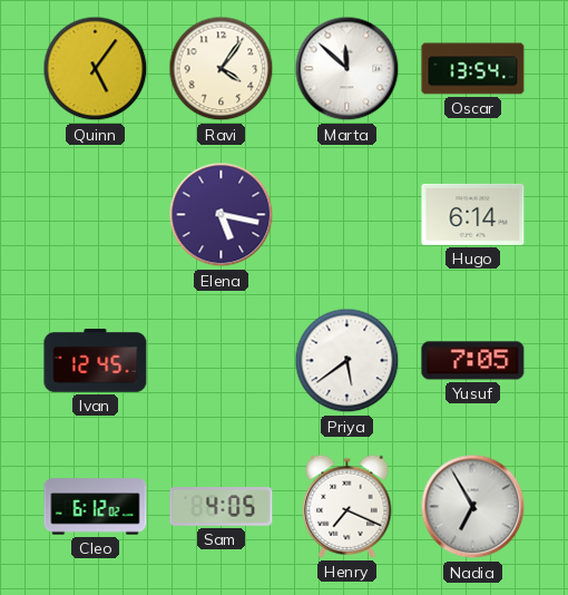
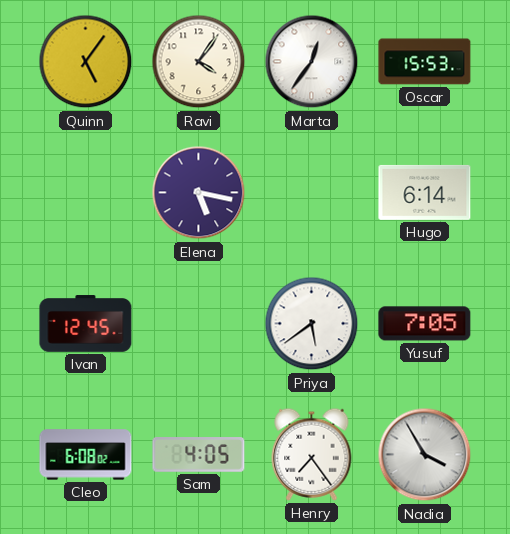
Marta: 11:52 -> 12:36
Oscar: 13:54 -> 15:53
Cleo: 6:12 -> 6:08
Henry: 7:19 -> 7:24
Nadia: 6:55 -> 3:55
